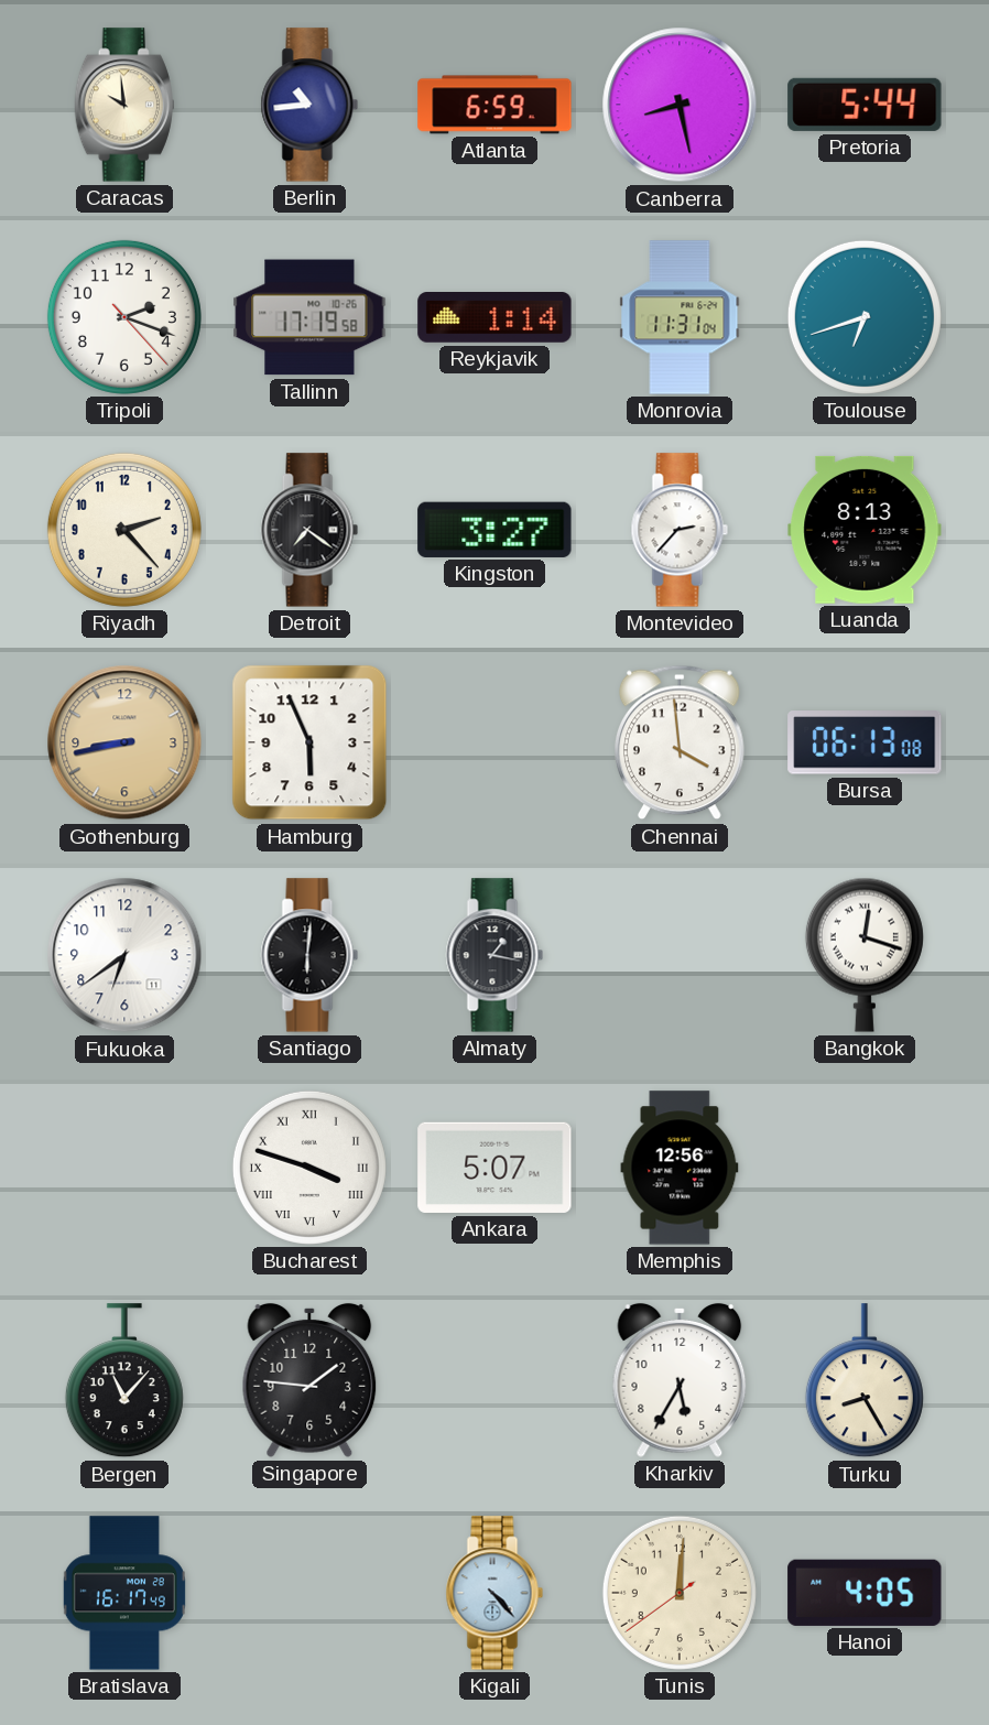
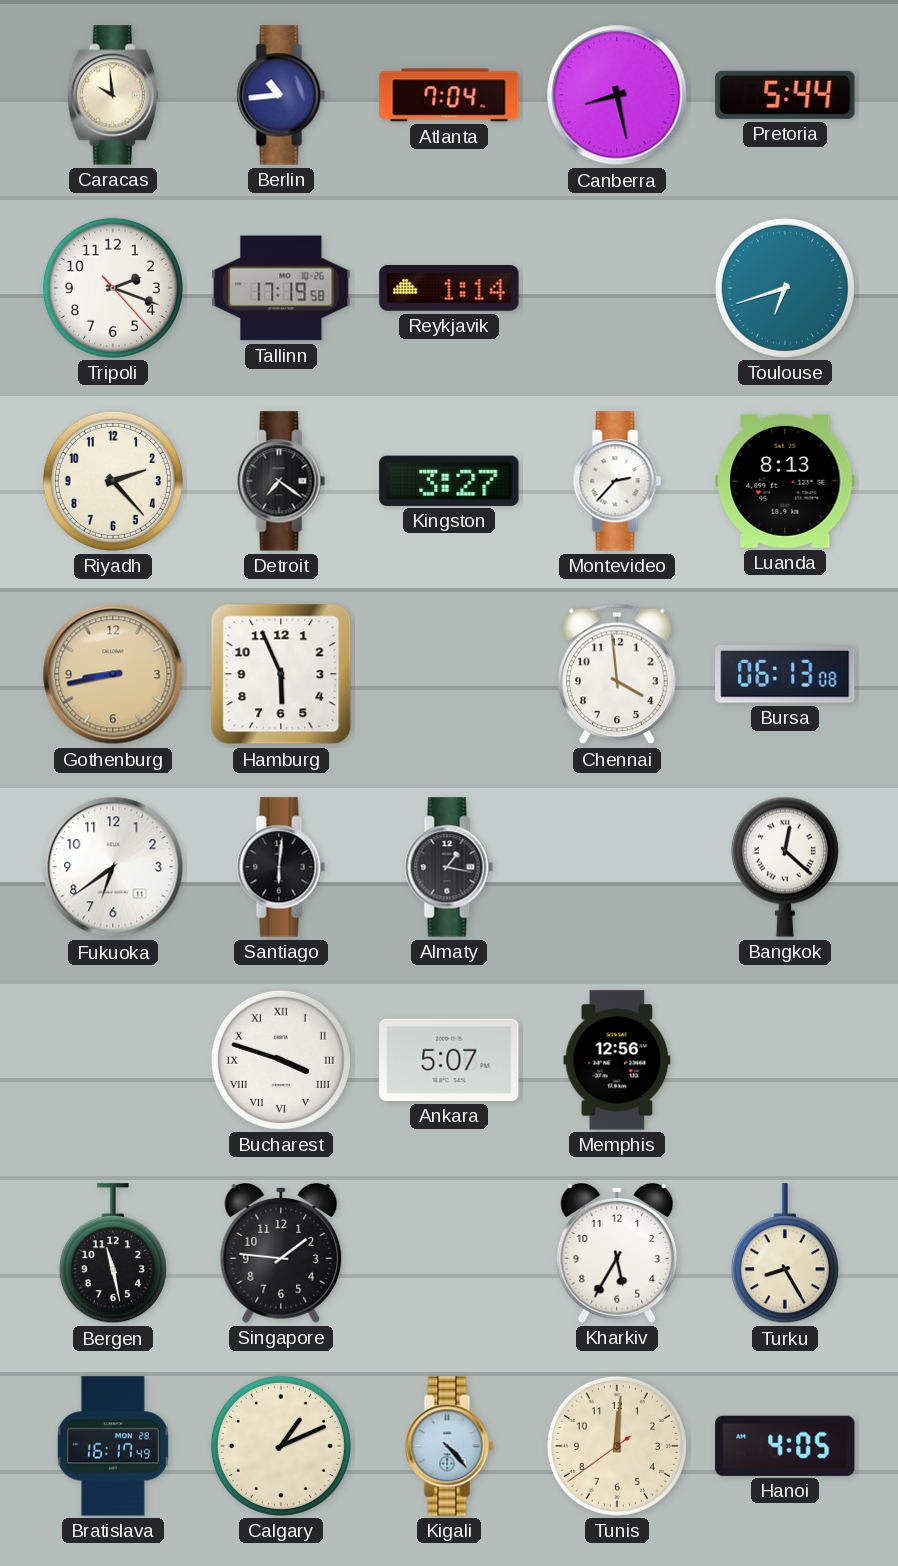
Atlanta: 6:59 -> 7:04
Monrovia: 11:31 -> none
Bangkok: 12:18 -> 12:22
Bergen: 11:07 -> 11:28
Calgary: none -> 1:11
